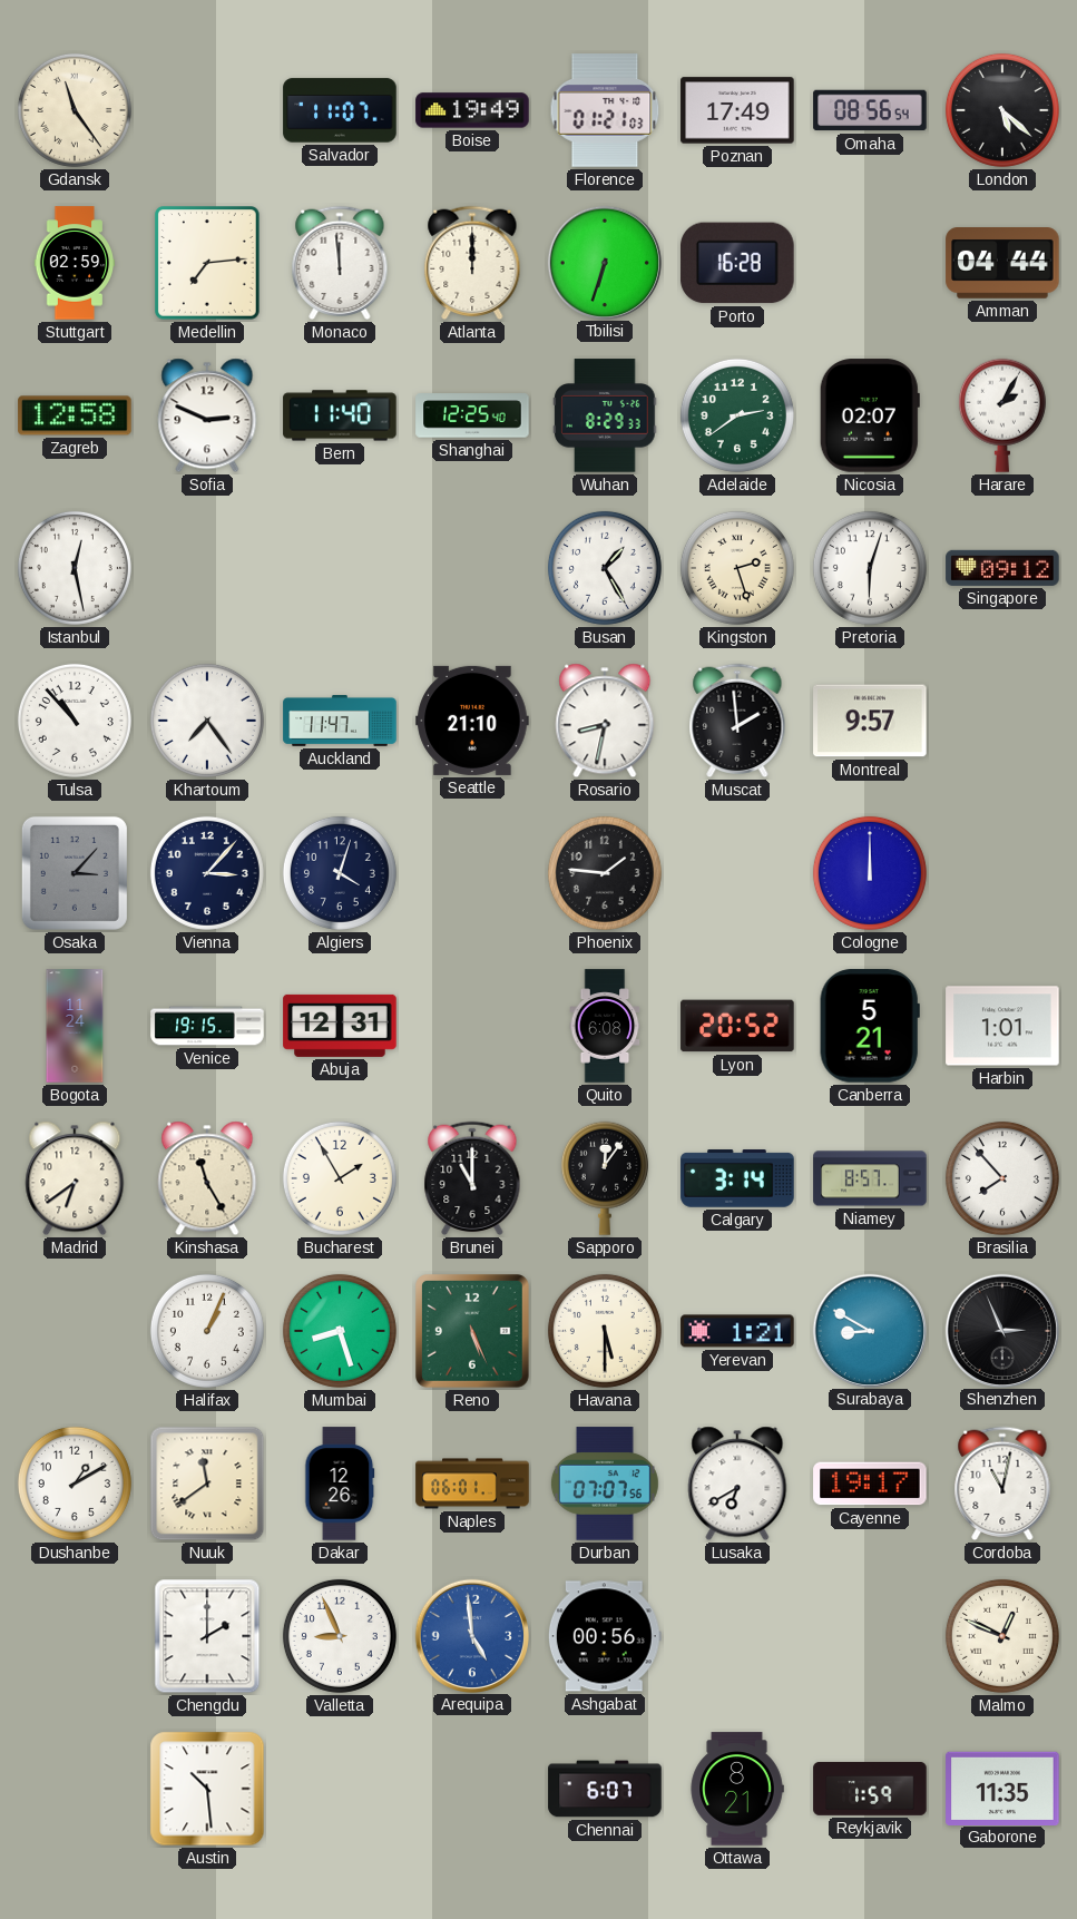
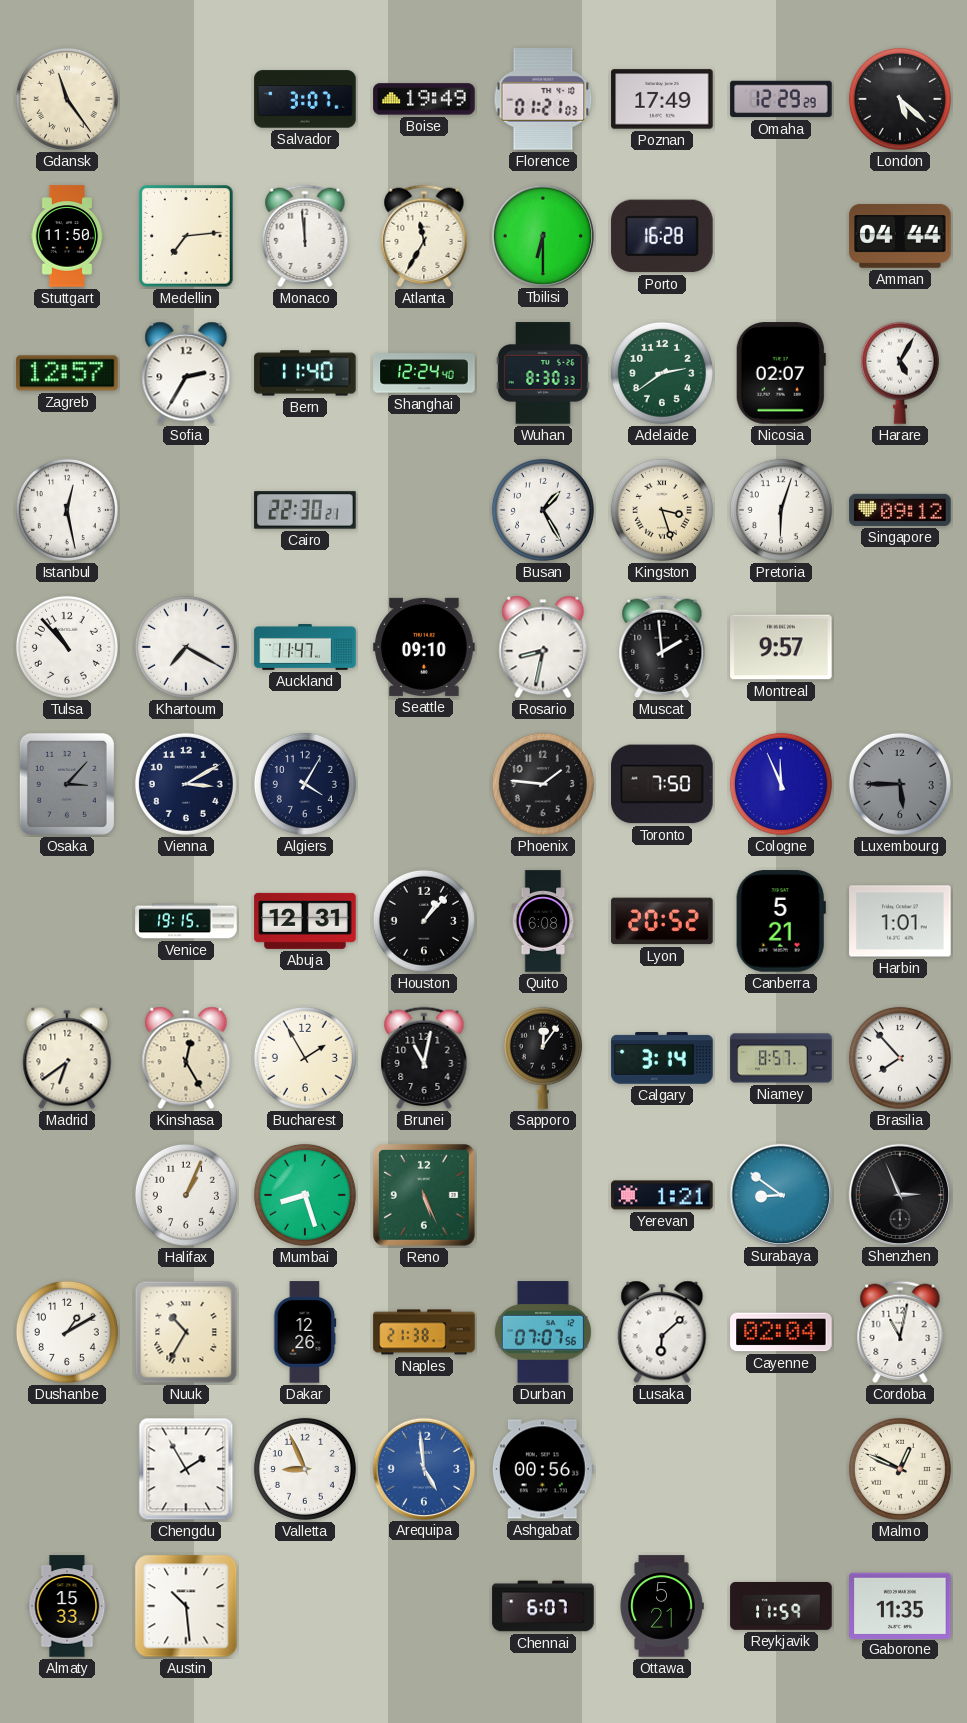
Salvador: 11:07 -> 3:07
Omaha: 08:56 -> 12:29
Stuttgart: 02:59 -> 11:50
Atlanta: 12:00 -> 11:35
Tbilisi: 6:33 -> 6:30
Zagreb: 12:58 -> 12:57
Sofia: 2:49 -> 2:35
Shanghai: 12:25 -> 12:24
Wuhan: 8:29 -> 8:30
Harare: 2:05 -> 5:05
Cairo: none -> 22:30
Kingston: 2:27 -> 3:27
Khartoum: 7:24 -> 7:20
Seattle: 21:10 -> 09:10
Vienna: 3:07 -> 3:10
Algiers: 4:03 -> 4:05
Toronto: none -> 7:50
Cologne: 12:00 -> 11:56
Luxembourg: none -> 5:45
Bogota: 11:24 -> none
Houston: none -> 1:07
Kinshasa: 11:25 -> 12:25
Brunei: 11:00 -> 11:02
Havana: 5:30 -> none
Surabaya: 8:50 -> 8:51
Nuuk: 11:39 -> 10:35
Naples: 06:01 -> 21:38
Lusaka: 6:40 -> 6:08
Cayenne: 19:17 -> 02:04
Chengdu: 2:00 -> 1:55
Almaty: none -> 15:33
Ottawa: 8:21 -> 5:21
Reykjavik: 1:59 -> 11:59
